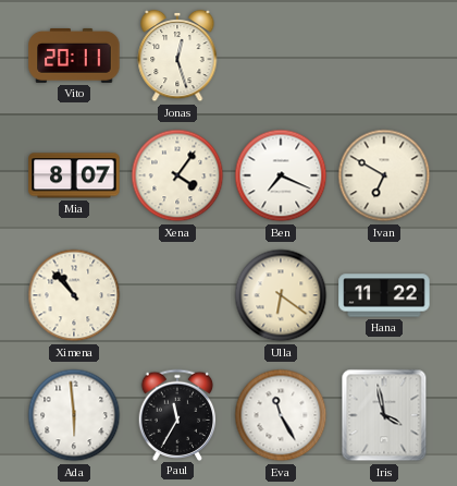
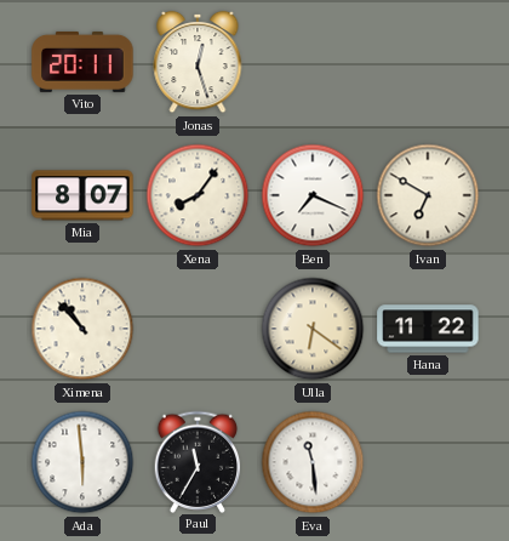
Xena: 4:06 -> 8:06
Eva: 11:25 -> 11:29
Iris: 3:58 -> none
